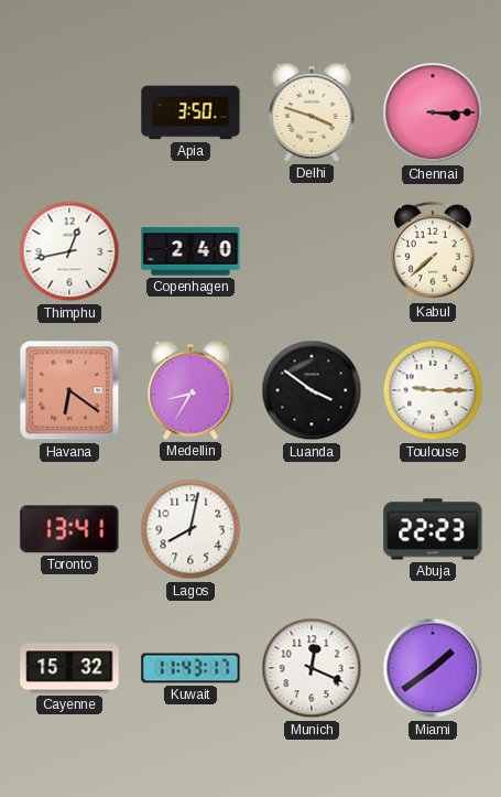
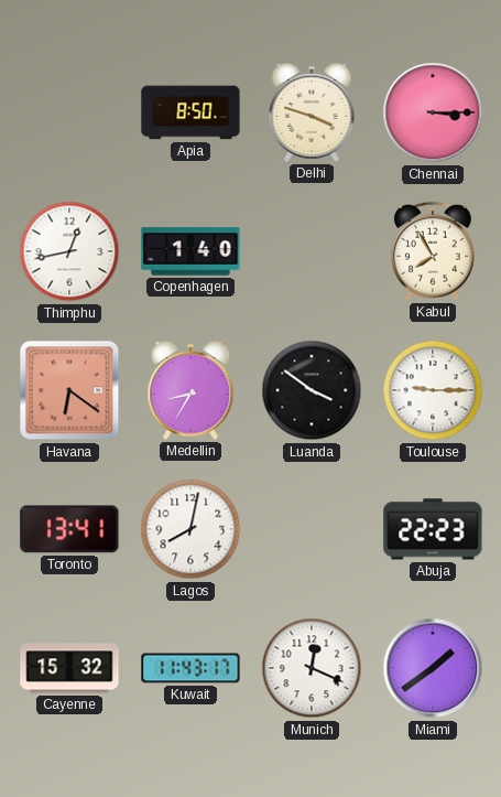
Apia: 3:50 -> 8:50
Copenhagen: 2:40 -> 1:40
Kabul: 7:38 -> 7:55
